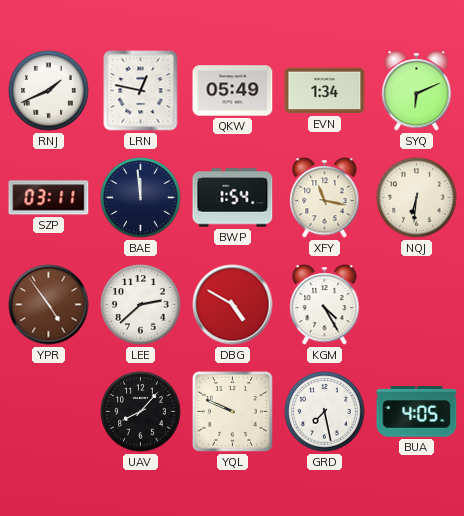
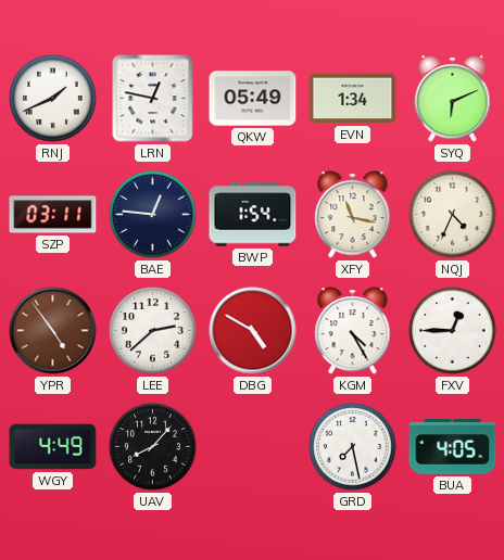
BAE: 11:59 -> 12:46
NQJ: 6:31 -> 4:34
FXV: none -> 12:45
WGY: none -> 4:49
YQL: 9:49 -> none
